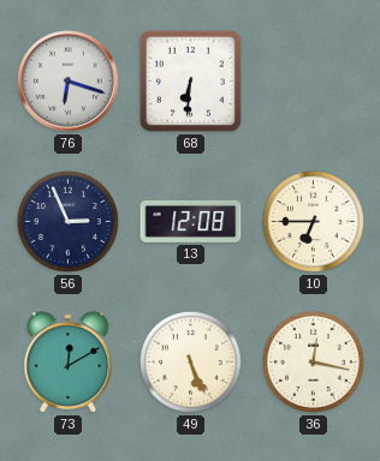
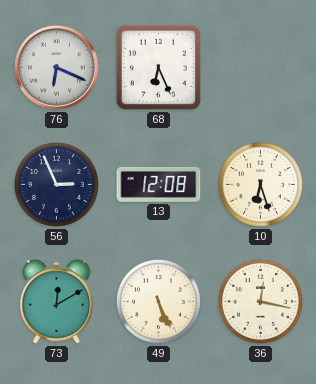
76: 6:18 -> 6:19
68: 6:31 -> 6:26
10: 6:45 -> 6:27
